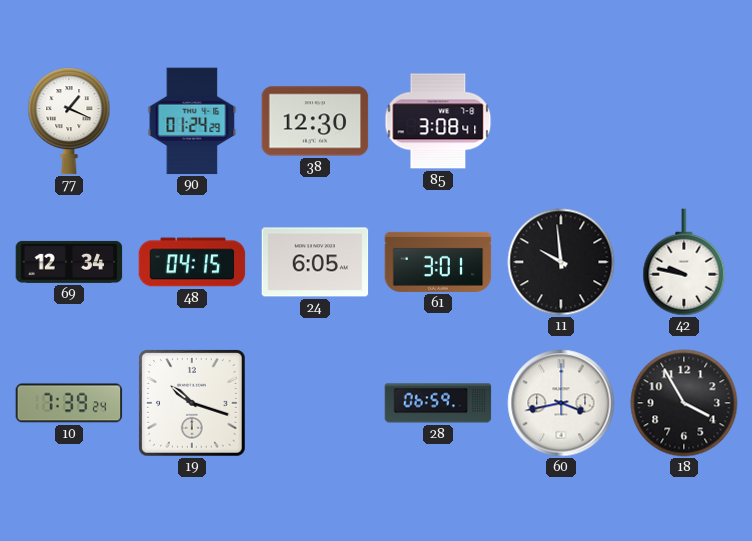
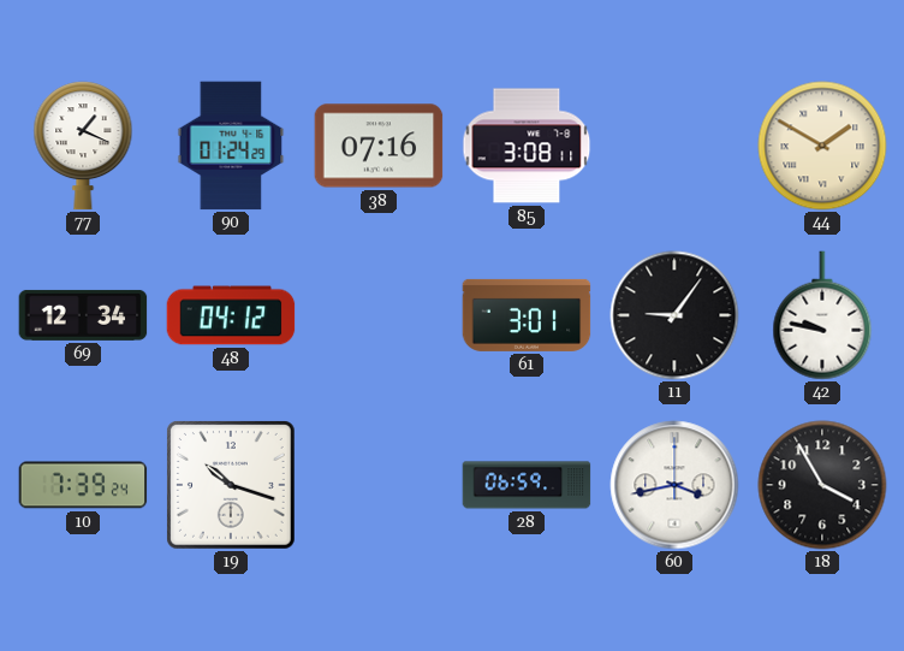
38: 12:30 -> 07:16
85: 3:08:41 -> 3:08:11
44: none -> 1:50
48: 04:15 -> 04:12
24: 6:05 -> none
11: 9:59 -> 9:06
